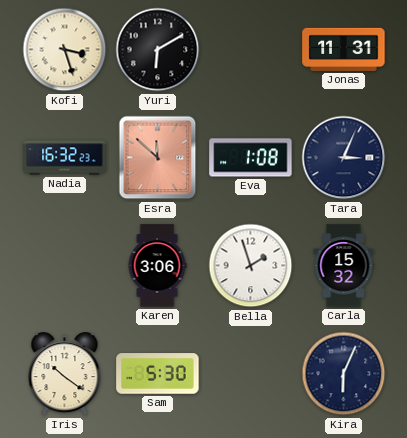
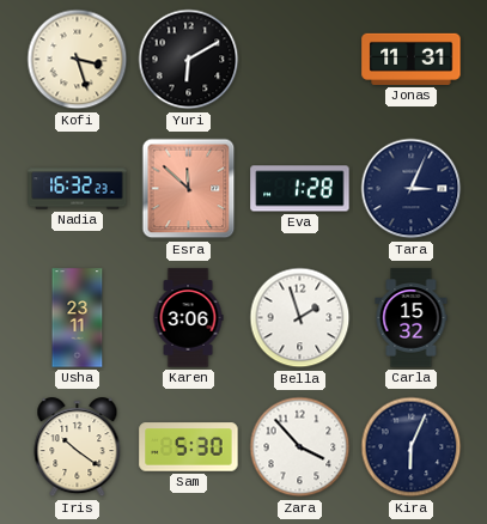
Eva: 1:08 -> 1:28
Usha: none -> 23:11
Zara: none -> 3:53
